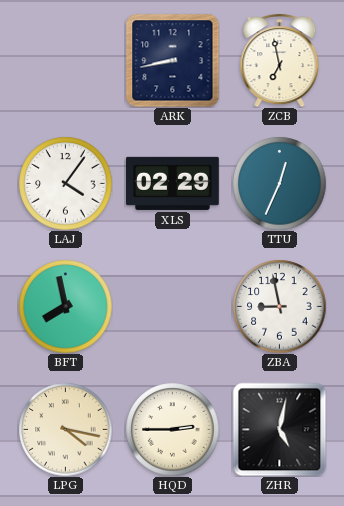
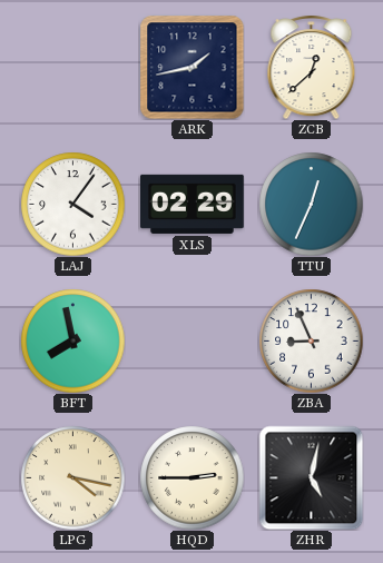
ARK: 8:43 -> 1:43
ZCB: 6:58 -> 12:38
ZBA: 8:58 -> 8:56
